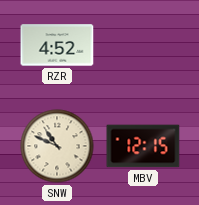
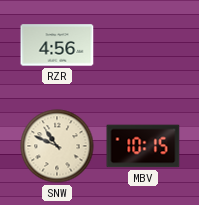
RZR: 4:52 -> 4:56
MBV: 12:15 -> 10:15
